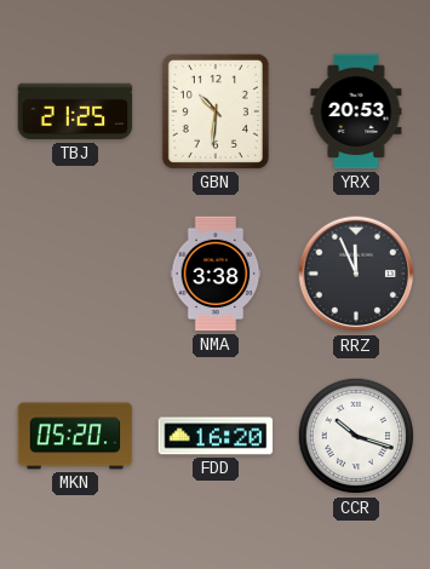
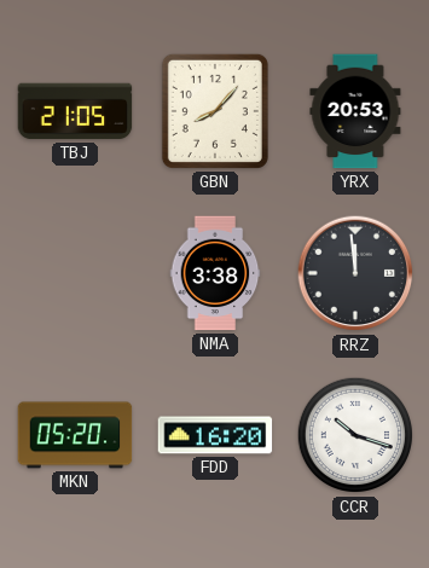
TBJ: 21:25 -> 21:05
GBN: 10:31 -> 8:07
RRZ: 11:56 -> 11:59
